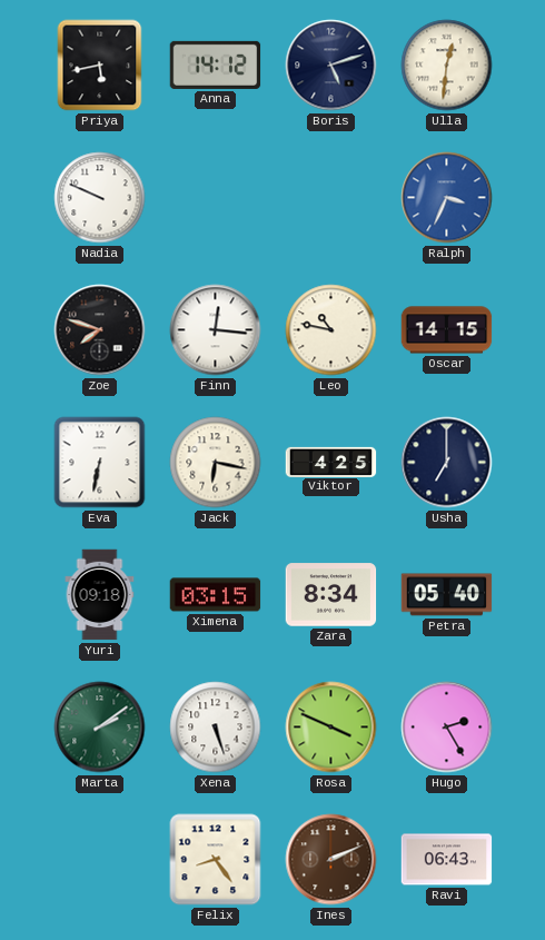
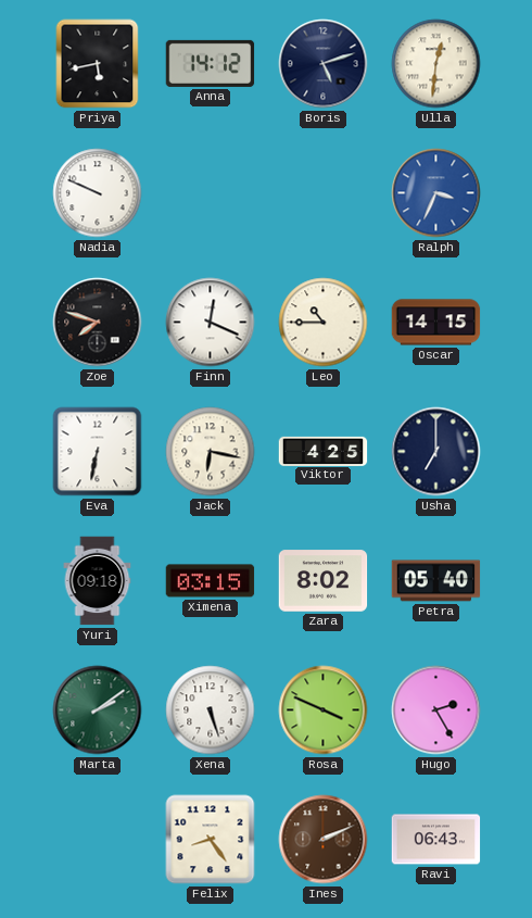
Finn: 12:16 -> 12:19
Leo: 10:47 -> 10:45
Zara: 8:34 -> 8:02
